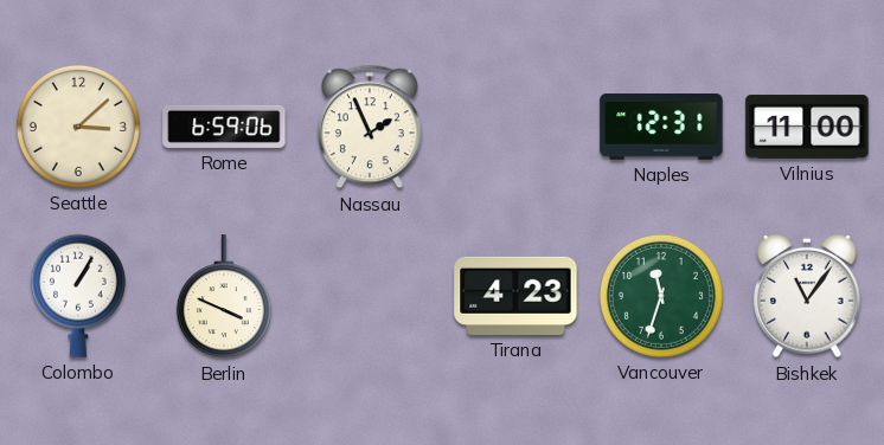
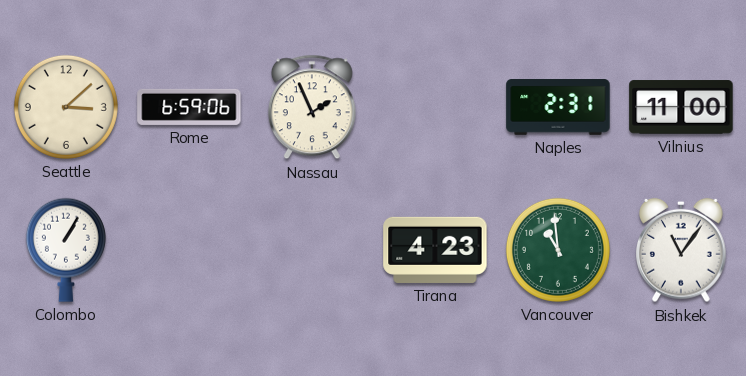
Naples: 12:31 -> 2:31
Berlin: 3:49 -> none
Vancouver: 11:33 -> 10:59
